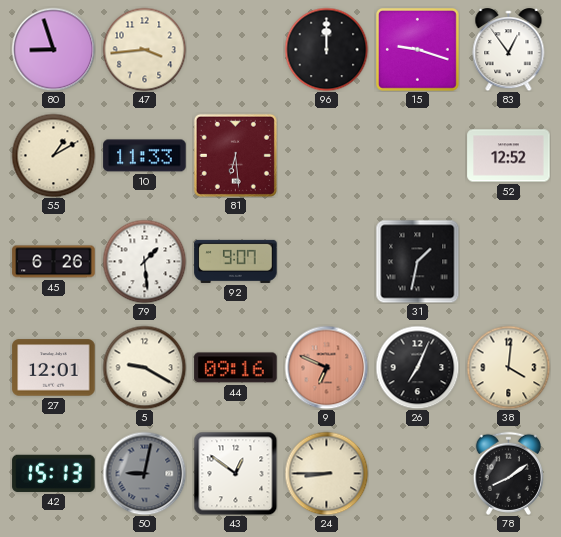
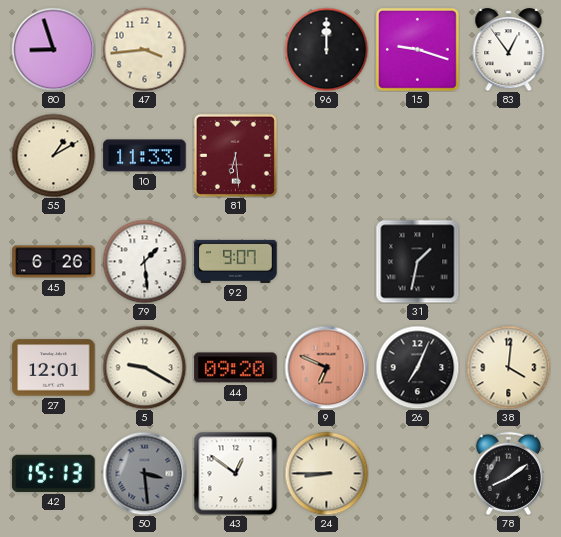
52: 12:52 -> none
44: 09:16 -> 09:20
50: 9:02 -> 3:29
